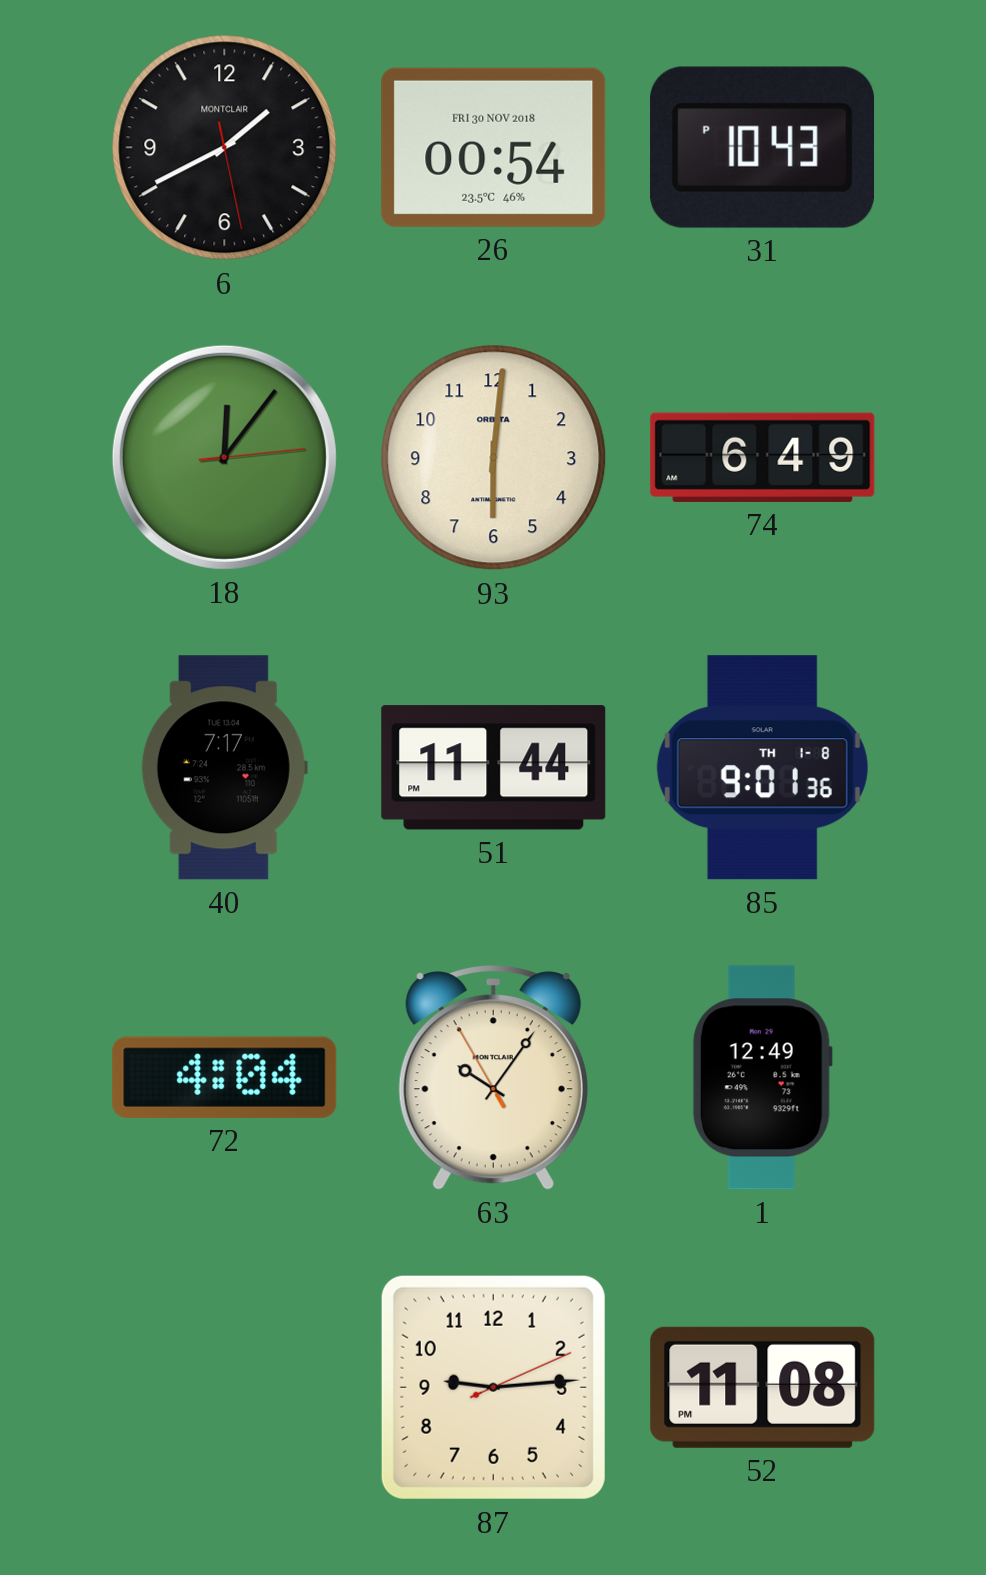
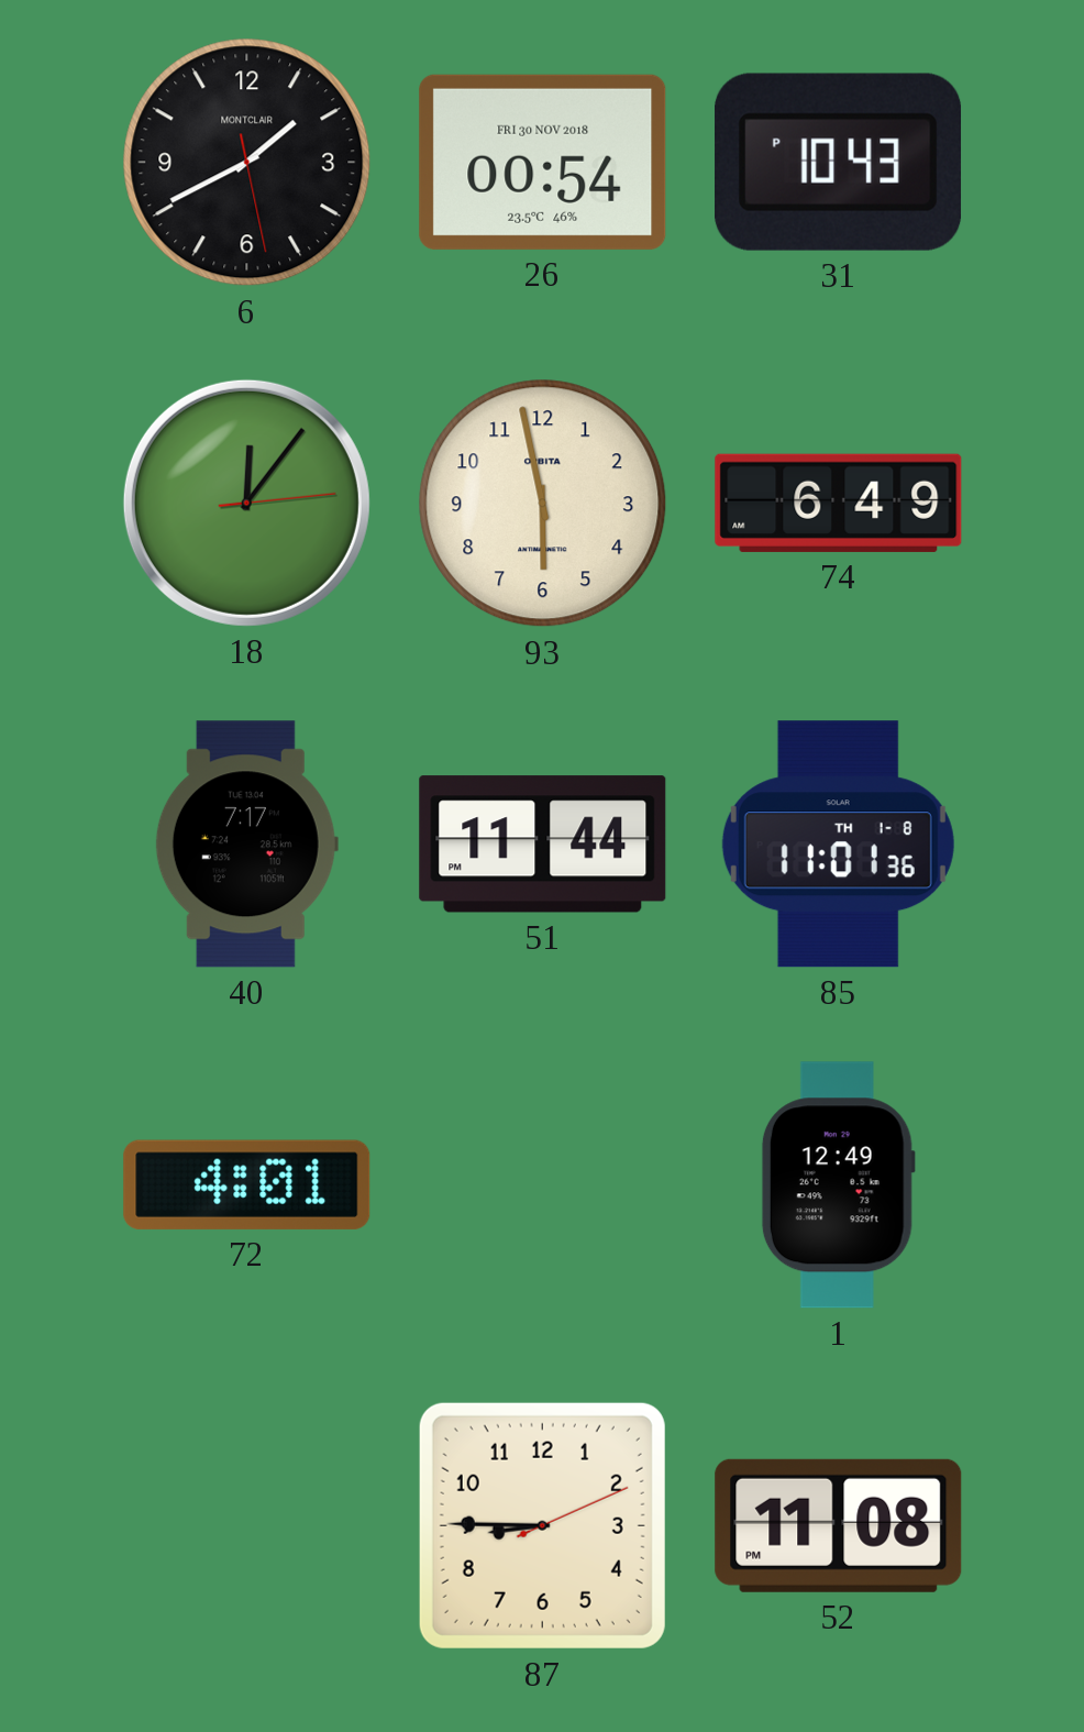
93: 6:01 -> 5:58
85: 9:01 -> 11:01
72: 4:04 -> 4:01
63: 10:05 -> none
87: 9:14 -> 8:45
